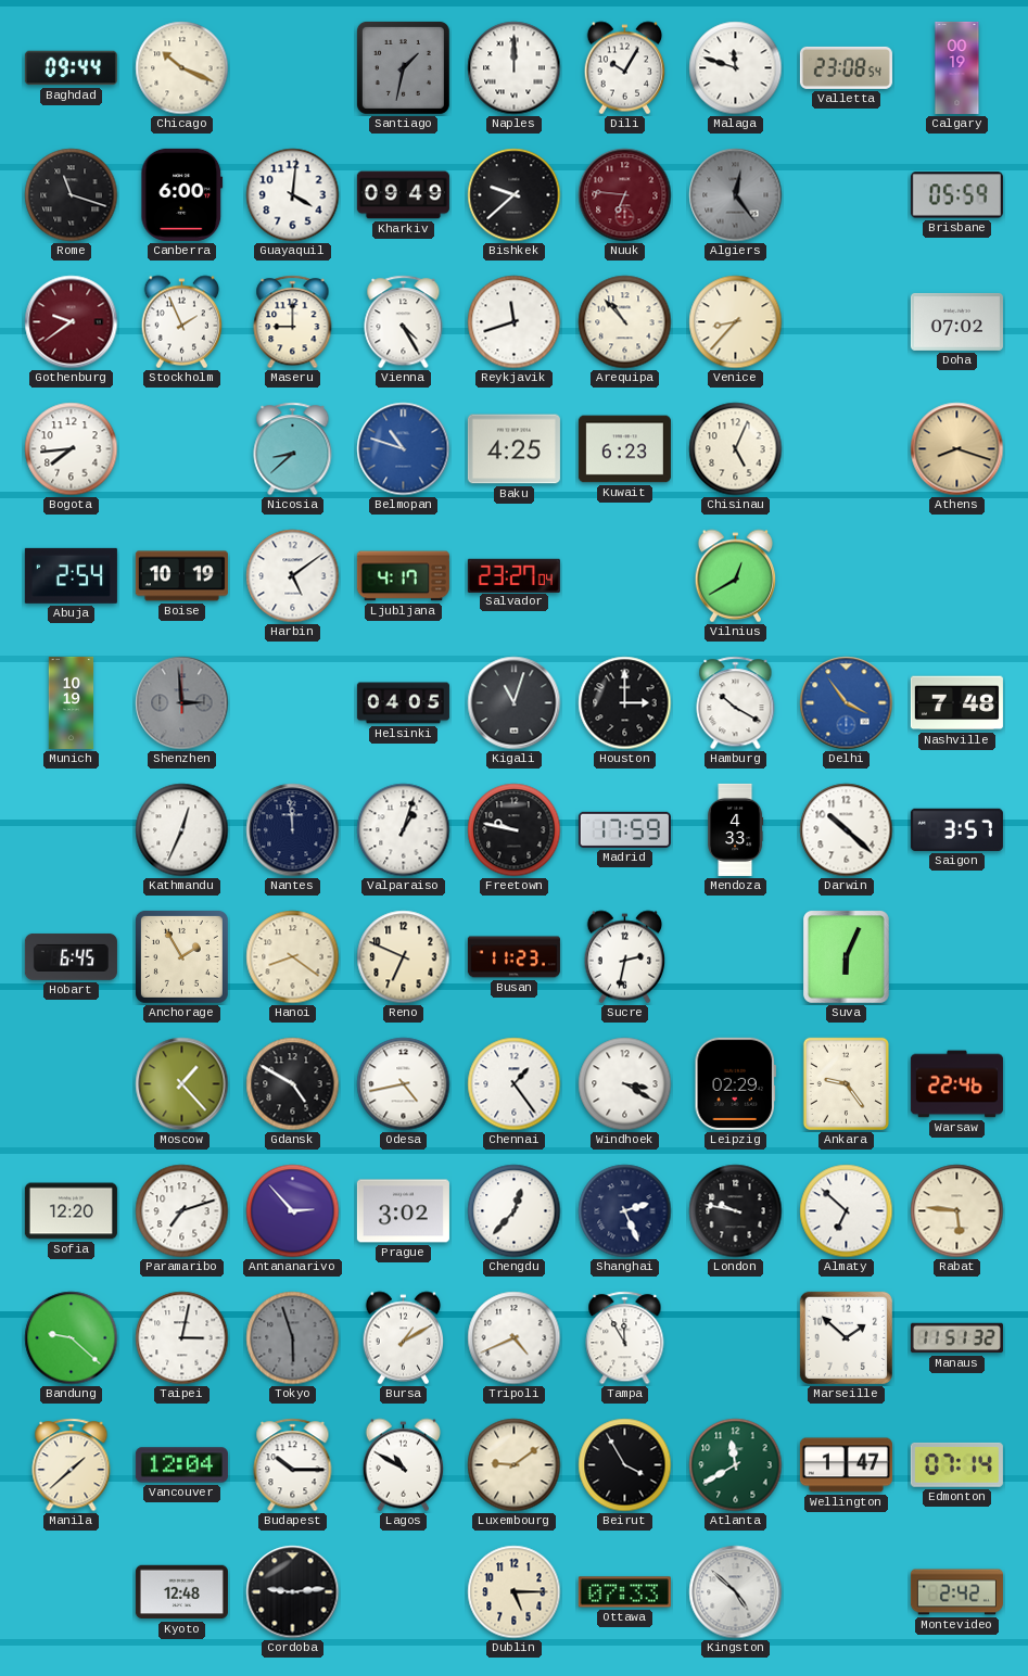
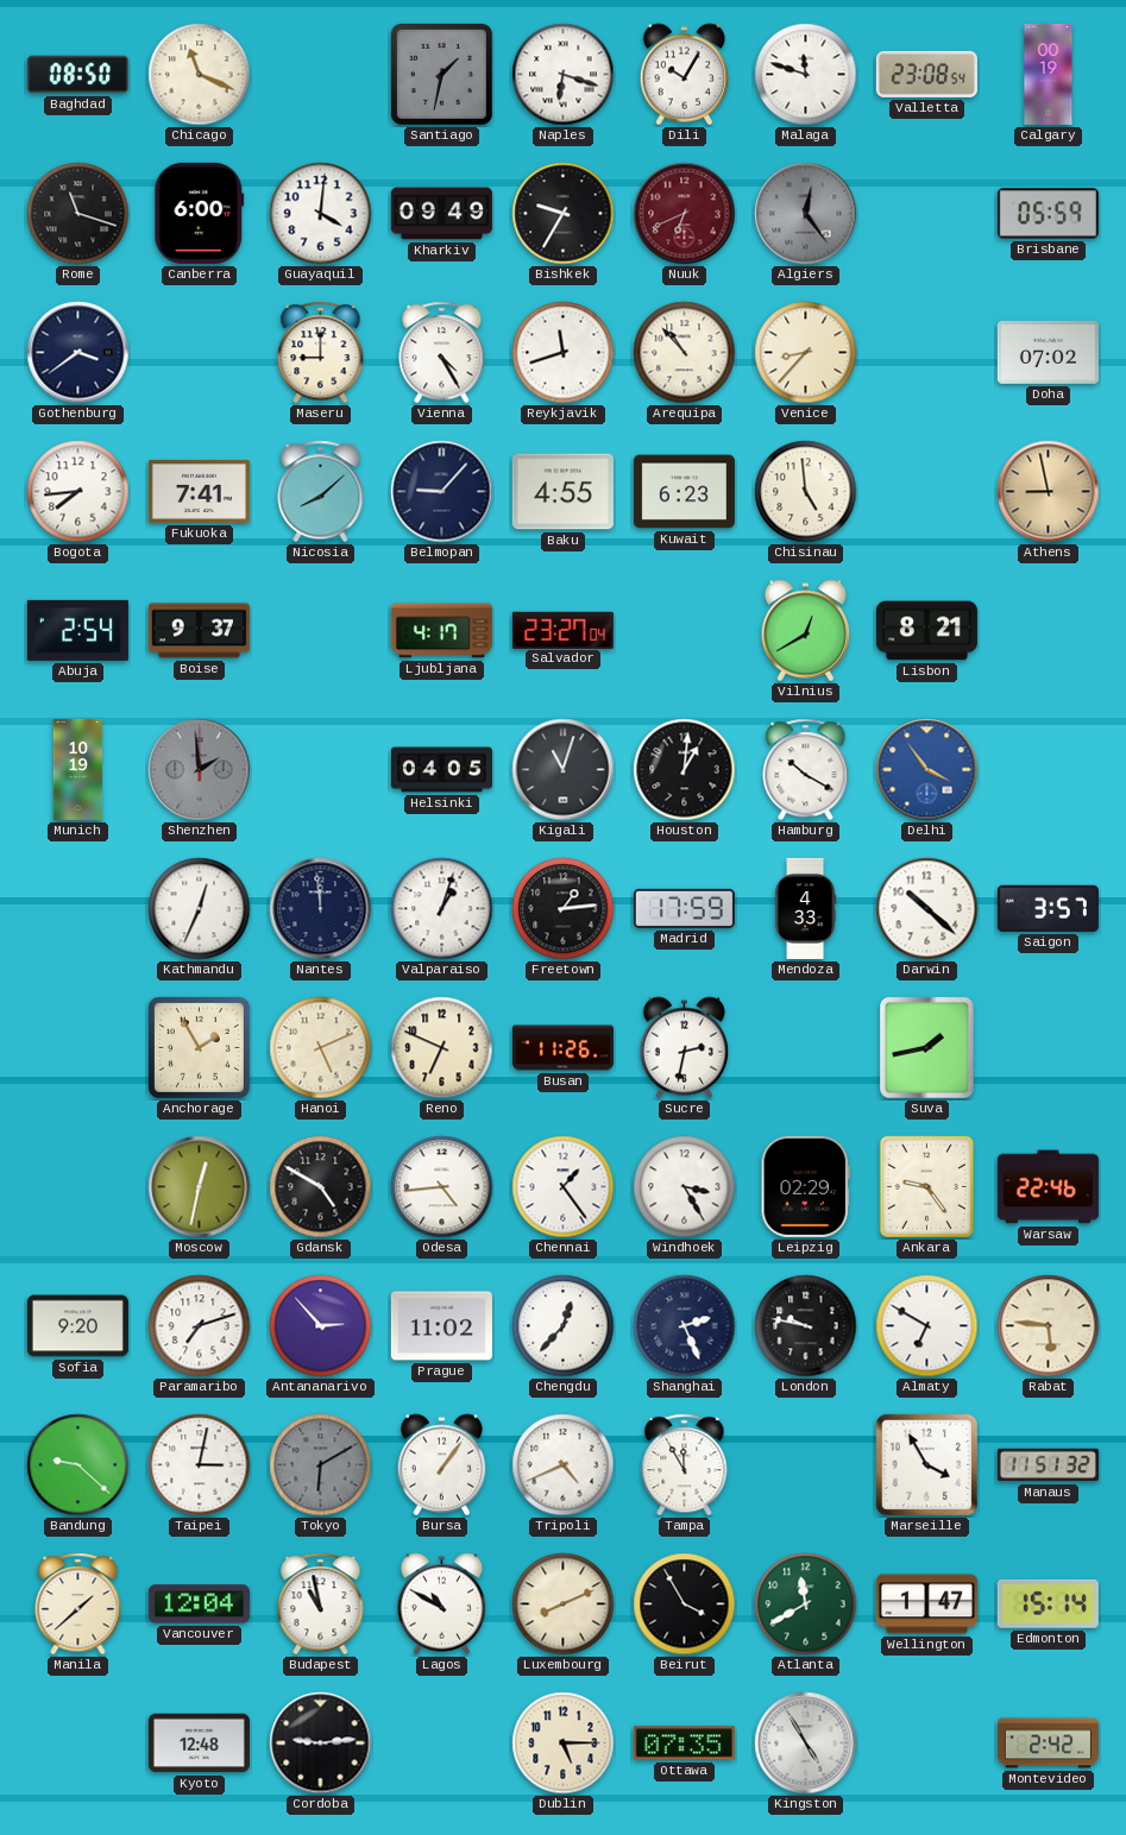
Baghdad: 09:44 -> 08:50
Chicago: 10:19 -> 11:19
Naples: 12:00 -> 6:18
Bishkek: 9:38 -> 9:35
Nuuk: 6:46 -> 6:41
Gothenburg: 9:39 -> 3:39
Gothenburg dial: burgundy -> navy
Stockholm: 1:56 -> none
Fukuoka: none -> 7:41
Nicosia: 8:38 -> 8:08
Belmopan: 10:48 -> 9:07
Belmopan dial: blue -> navy
Baku: 4:25 -> 4:55
Chisinau: 5:04 -> 4:59
Athens: 8:18 -> 8:58
Boise: 10:19 -> 9:37
Harbin: 5:09 -> none
Lisbon: none -> 8:21
Shenzhen: 2:59 -> 1:59
Houston: 3:00 -> 1:01
Nashville: 7:48 -> none
Freetown: 9:47 -> 1:14
Hobart: 6:45 -> none
Hanoi: 8:21 -> 5:11
Busan: 11:23 -> 11:26
Suva: 6:04 -> 1:43
Moscow: 1:23 -> 12:32
Odesa: 4:43 -> 4:44
Windhoek: 3:20 -> 3:25
Sofia: 12:20 -> 9:20
Prague: 3:02 -> 11:02
Almaty: 6:52 -> 6:50
Tokyo: 5:57 -> 6:10
Bursa: 1:10 -> 1:06
Marseille: 1:52 -> 3:55
Budapest: 10:15 -> 10:58
Luxembourg: 9:09 -> 8:11
Edmonton: 07:14 -> 15:14
Ottawa: 07:33 -> 07:35
Kingston: 4:52 -> 4:55
